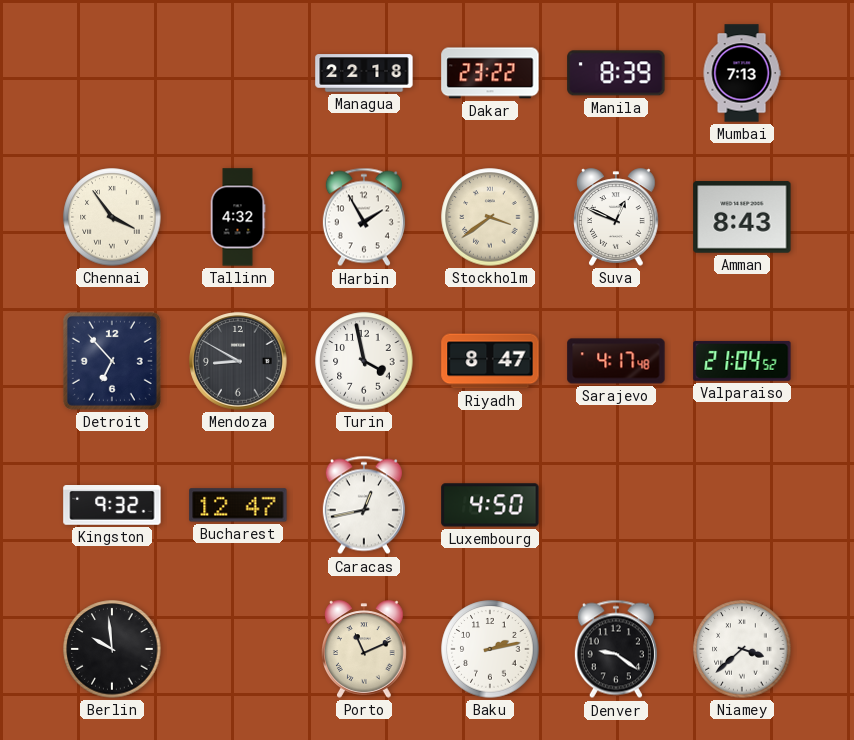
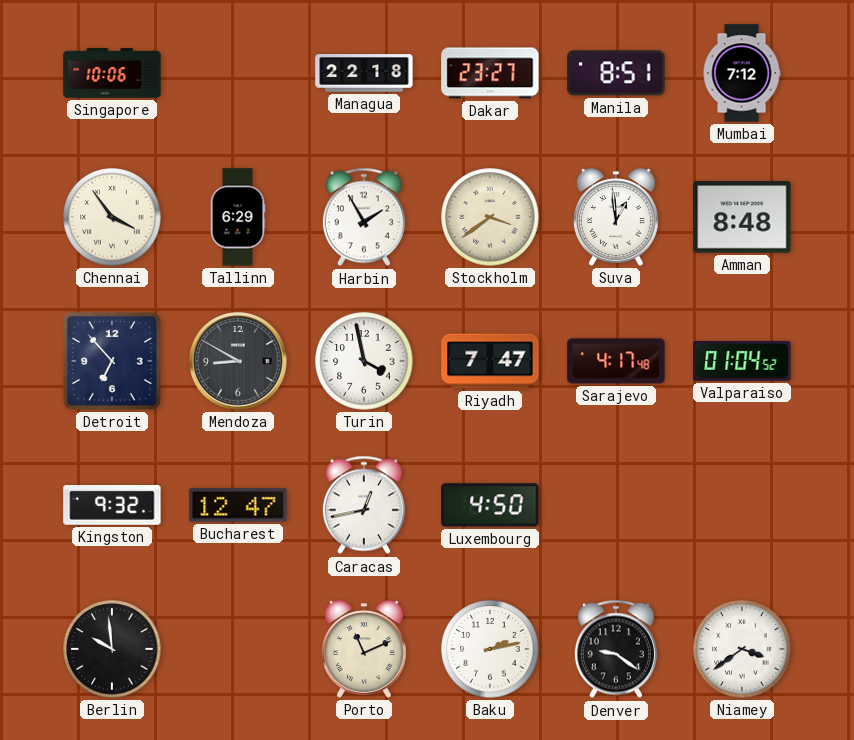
Singapore: none -> 10:06
Dakar: 23:22 -> 23:27
Manila: 8:39 -> 8:51
Mumbai: 7:13 -> 7:12
Tallinn: 4:32 -> 6:29
Suva: 12:49 -> 12:59
Amman: 8:43 -> 8:48
Riyadh: 8:47 -> 7:47
Valparaiso: 21:04 -> 01:04
Niamey: 3:38 -> 3:39
